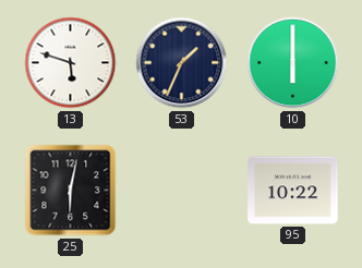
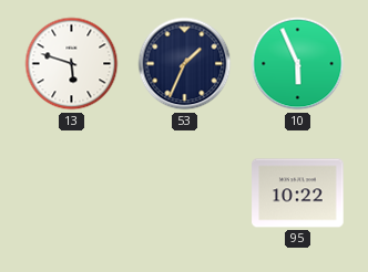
10: 6:00 -> 5:56
25: 6:02 -> none
